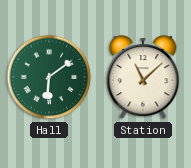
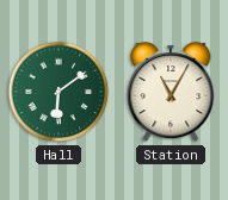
Station: 11:08 -> 11:05
